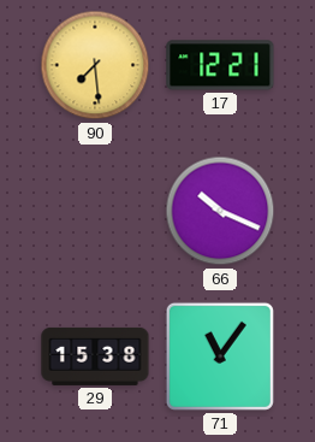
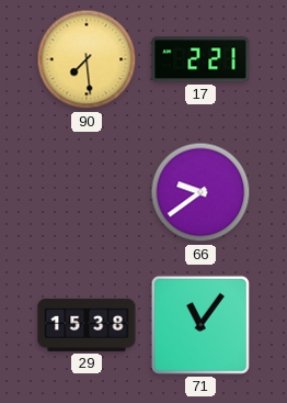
17: 12:21 -> 2:21
66: 10:19 -> 9:39
